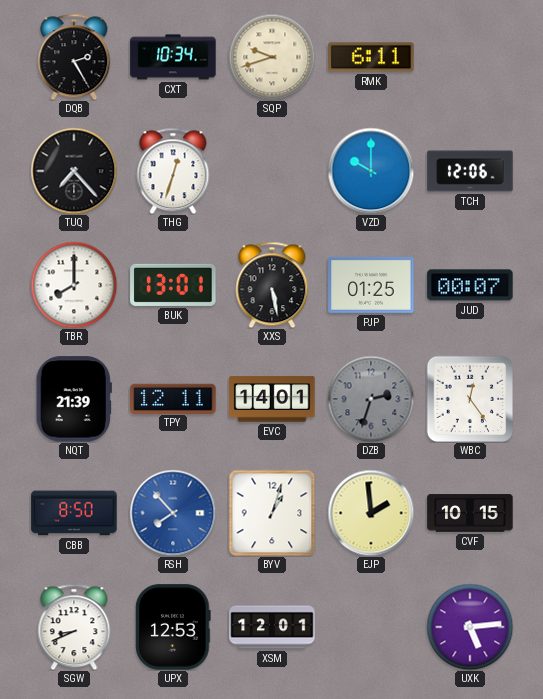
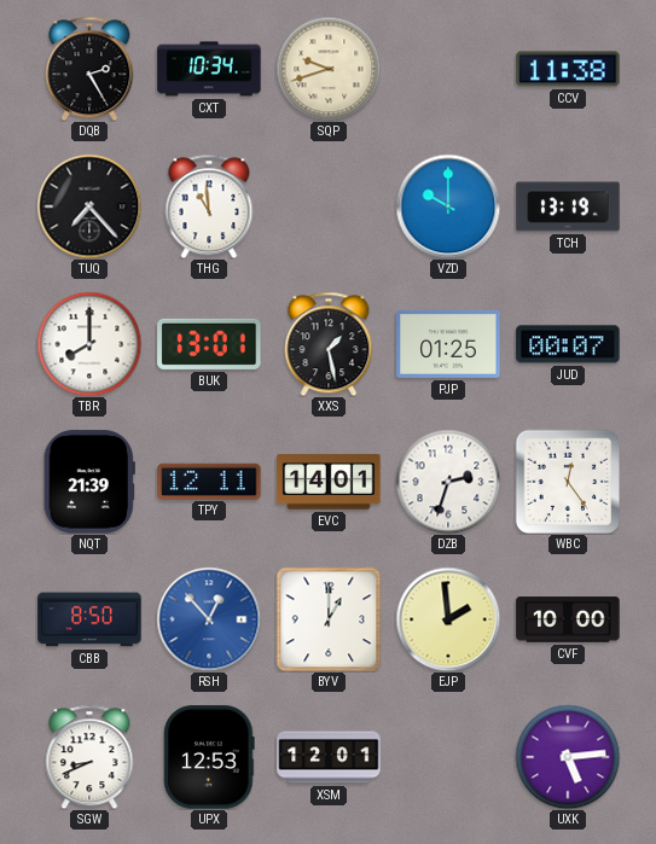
RMK: 6:11 -> none
CCV: none -> 11:38
THG: 12:33 -> 10:59
TCH: 12:06 -> 13:19
XXS: 5:28 -> 1:28
DZB dial: grey -> white
RSH: 7:53 -> 12:53
BYV: 1:03 -> 1:00
CVF: 10:15 -> 10:00
